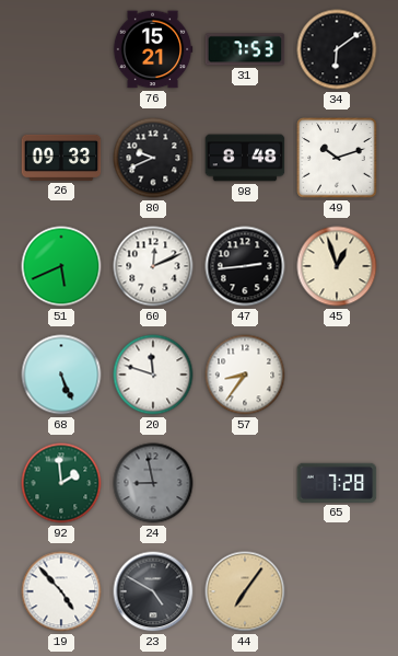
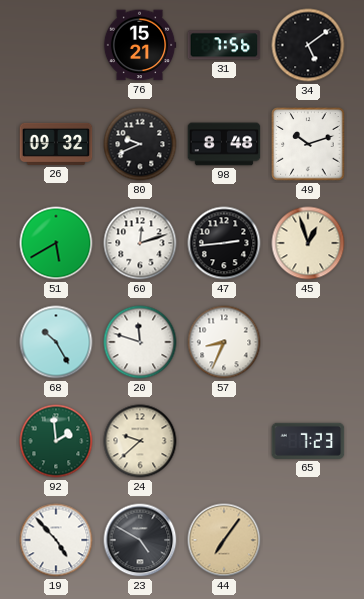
31: 7:53 -> 7:56
34: 6:09 -> 5:09
26: 09:33 -> 09:32
51: 5:41 -> 5:40
60: 12:11 -> 12:12
68: 5:26 -> 10:25
57: 8:36 -> 8:34
24: 8:58 -> 9:38
24 dial: grey -> cream
65: 7:28 -> 7:23
